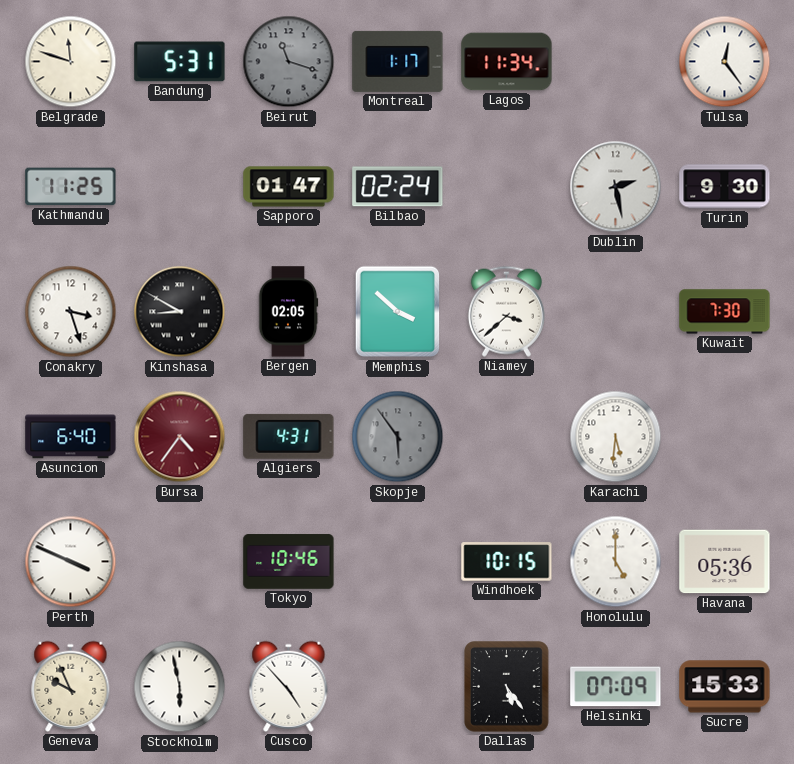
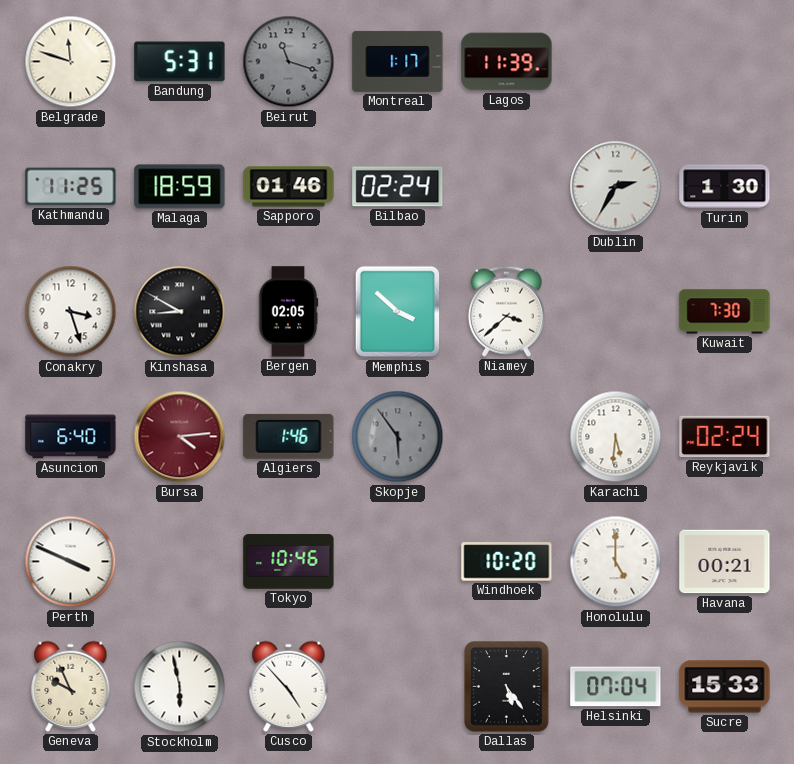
Lagos: 11:34 -> 11:39
Tulsa: 12:24 -> none
Malaga: none -> 18:59
Sapporo: 01:47 -> 01:46
Dublin: 2:28 -> 2:35
Turin: 9:30 -> 1:30
Bursa: 4:36 -> 4:14
Algiers: 4:31 -> 1:46
Reykjavik: none -> 02:24
Windhoek: 10:15 -> 10:20
Havana: 05:36 -> 00:21
Helsinki: 07:09 -> 07:04
